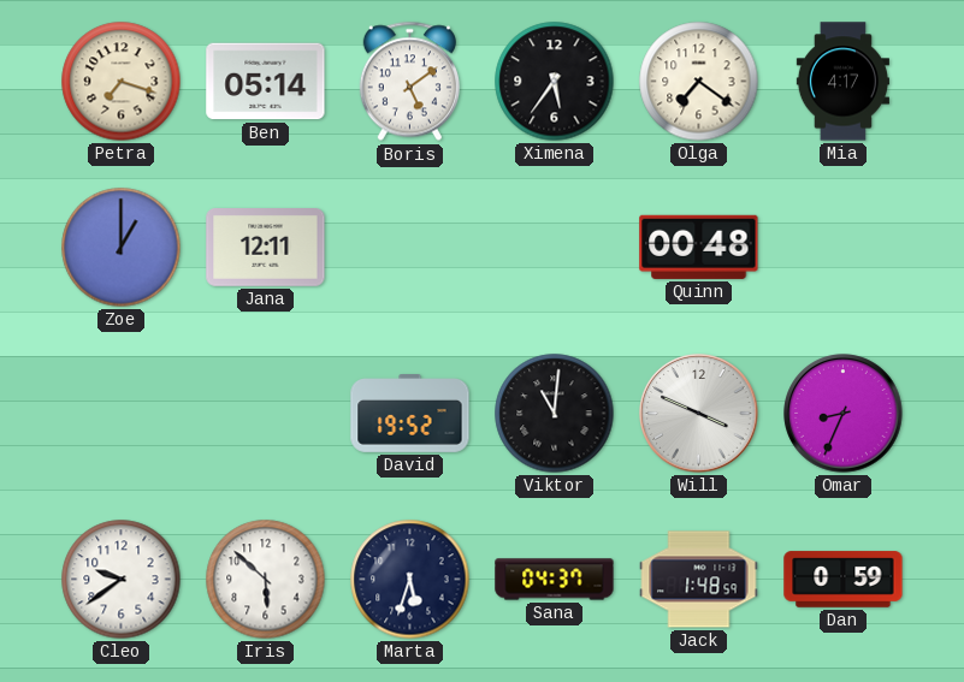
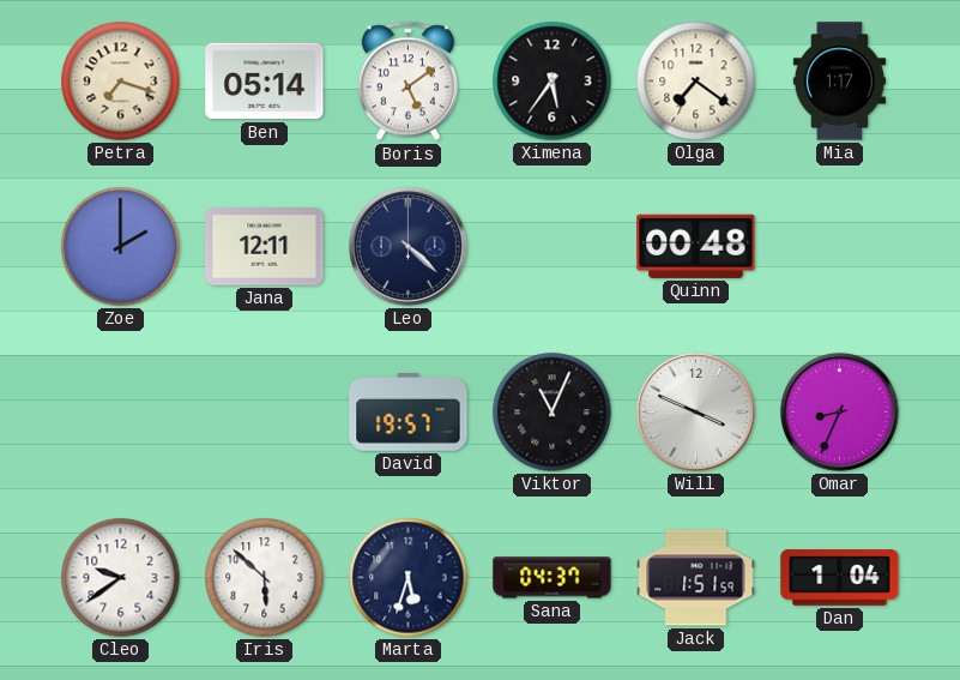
Mia: 4:17 -> 1:17
Zoe: 1:00 -> 2:00
Leo: none -> 4:22
David: 19:52 -> 19:57
Viktor: 11:01 -> 11:04
Jack: 1:48 -> 1:51
Dan: 0:59 -> 1:04
